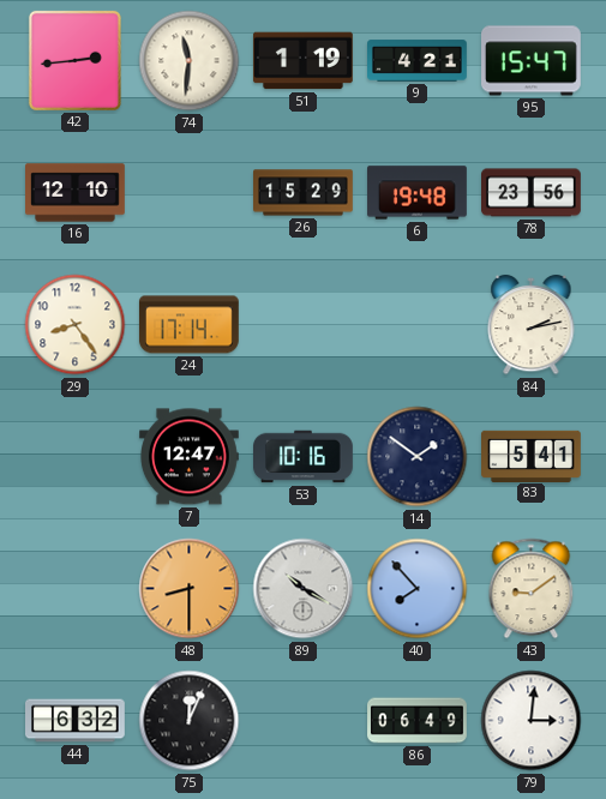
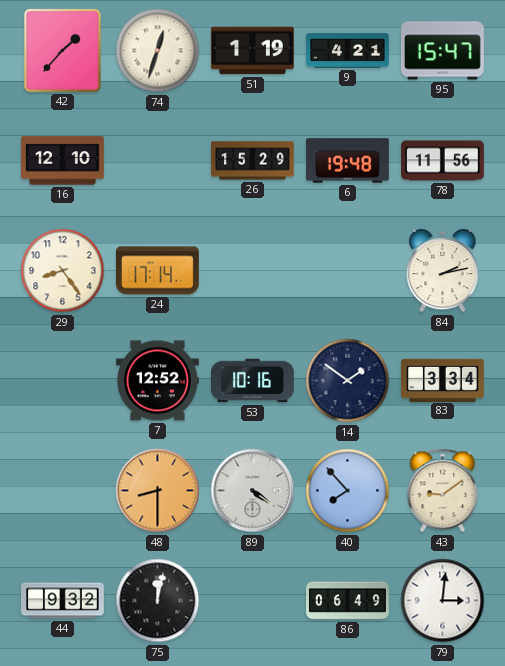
42: 2:44 -> 1:37
74: 11:31 -> 12:33
78: 23:56 -> 11:56
7: 12:47 -> 12:52
83: 5:41 -> 3:34
89: 10:20 -> 4:21
44: 6:32 -> 9:32
75: 12:04 -> 12:02
